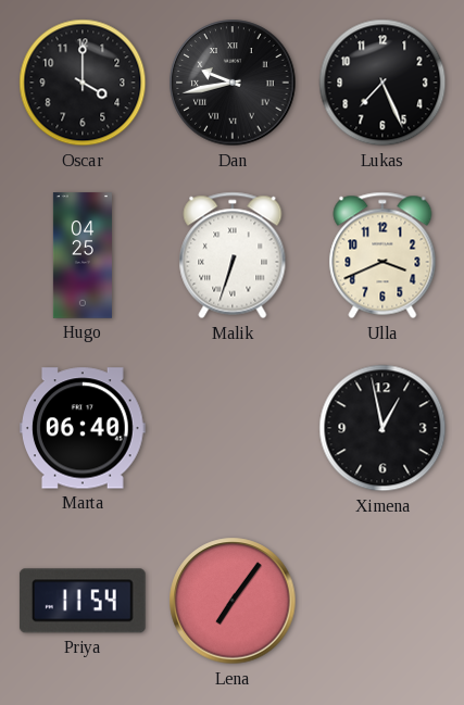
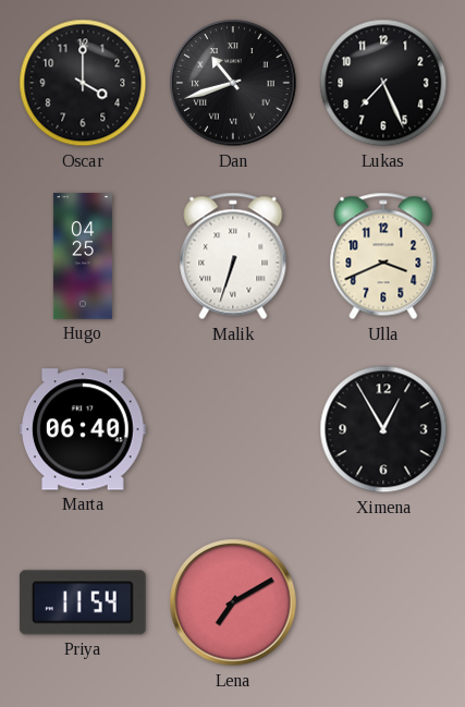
Dan: 9:43 -> 10:42
Ximena: 12:58 -> 12:55
Lena: 7:06 -> 7:10
